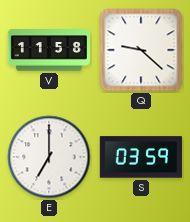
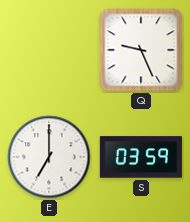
V: 11:58 -> none
Q: 9:22 -> 9:26
